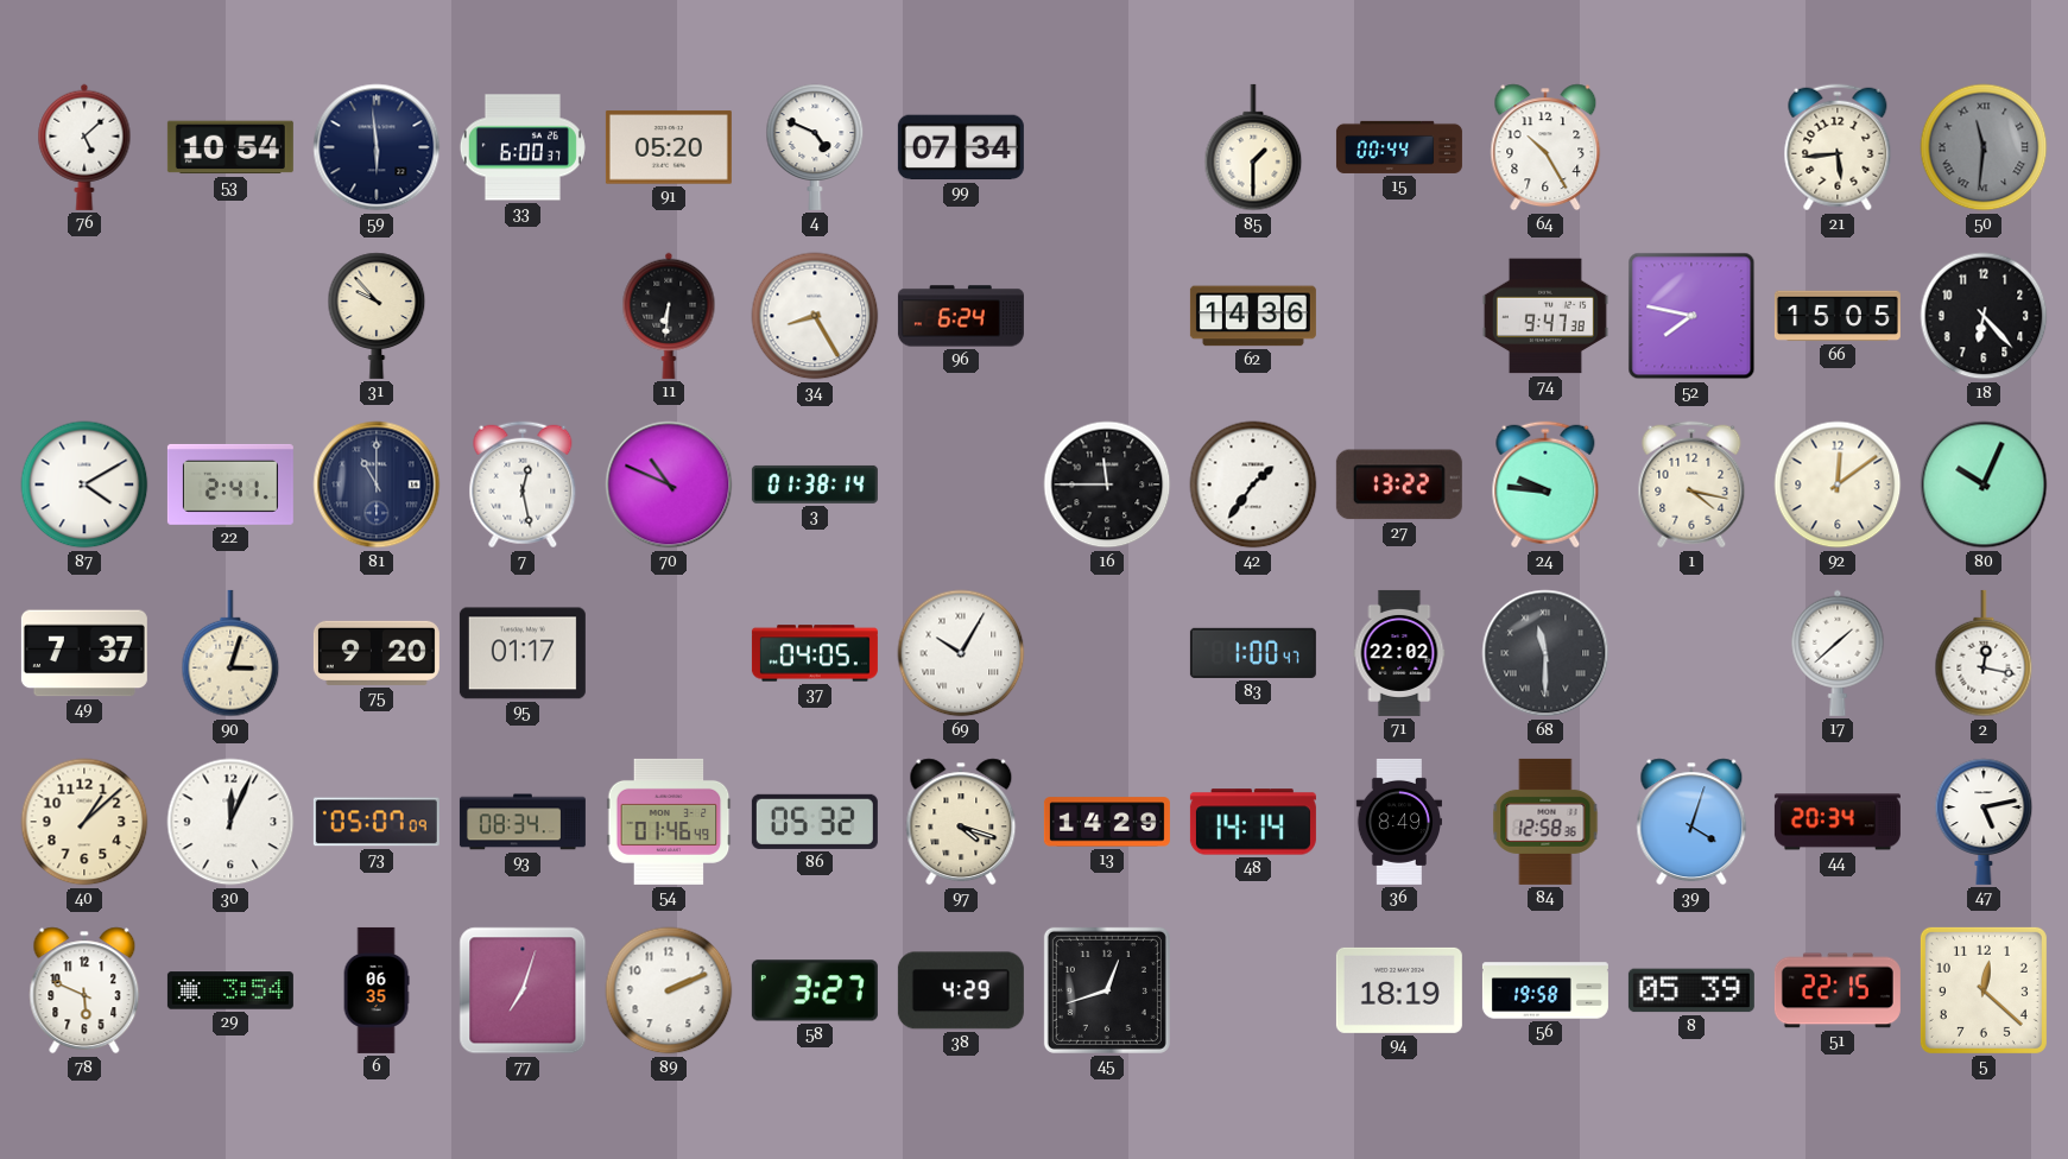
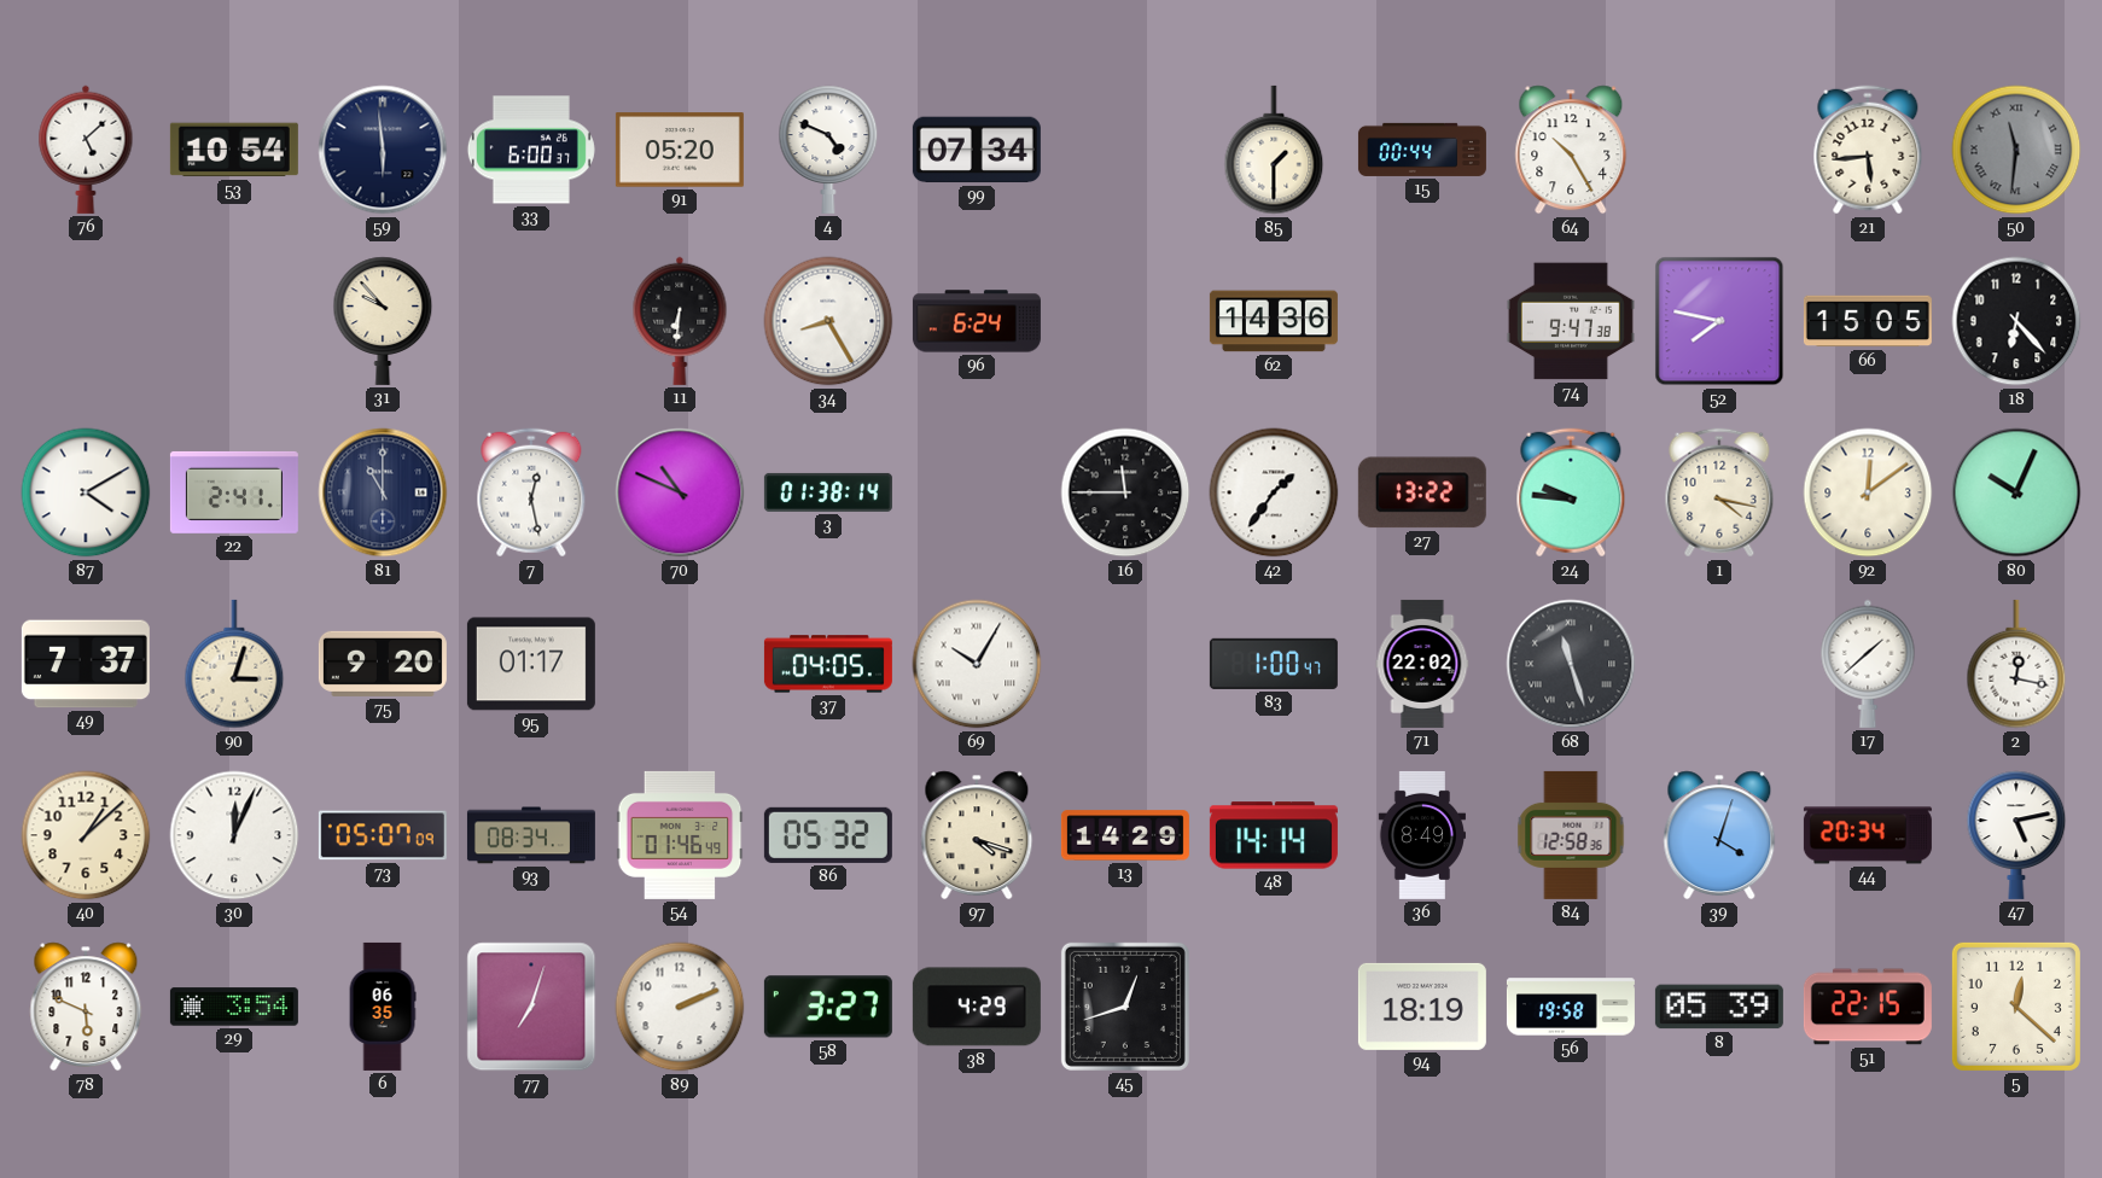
68: 11:30 -> 11:27
